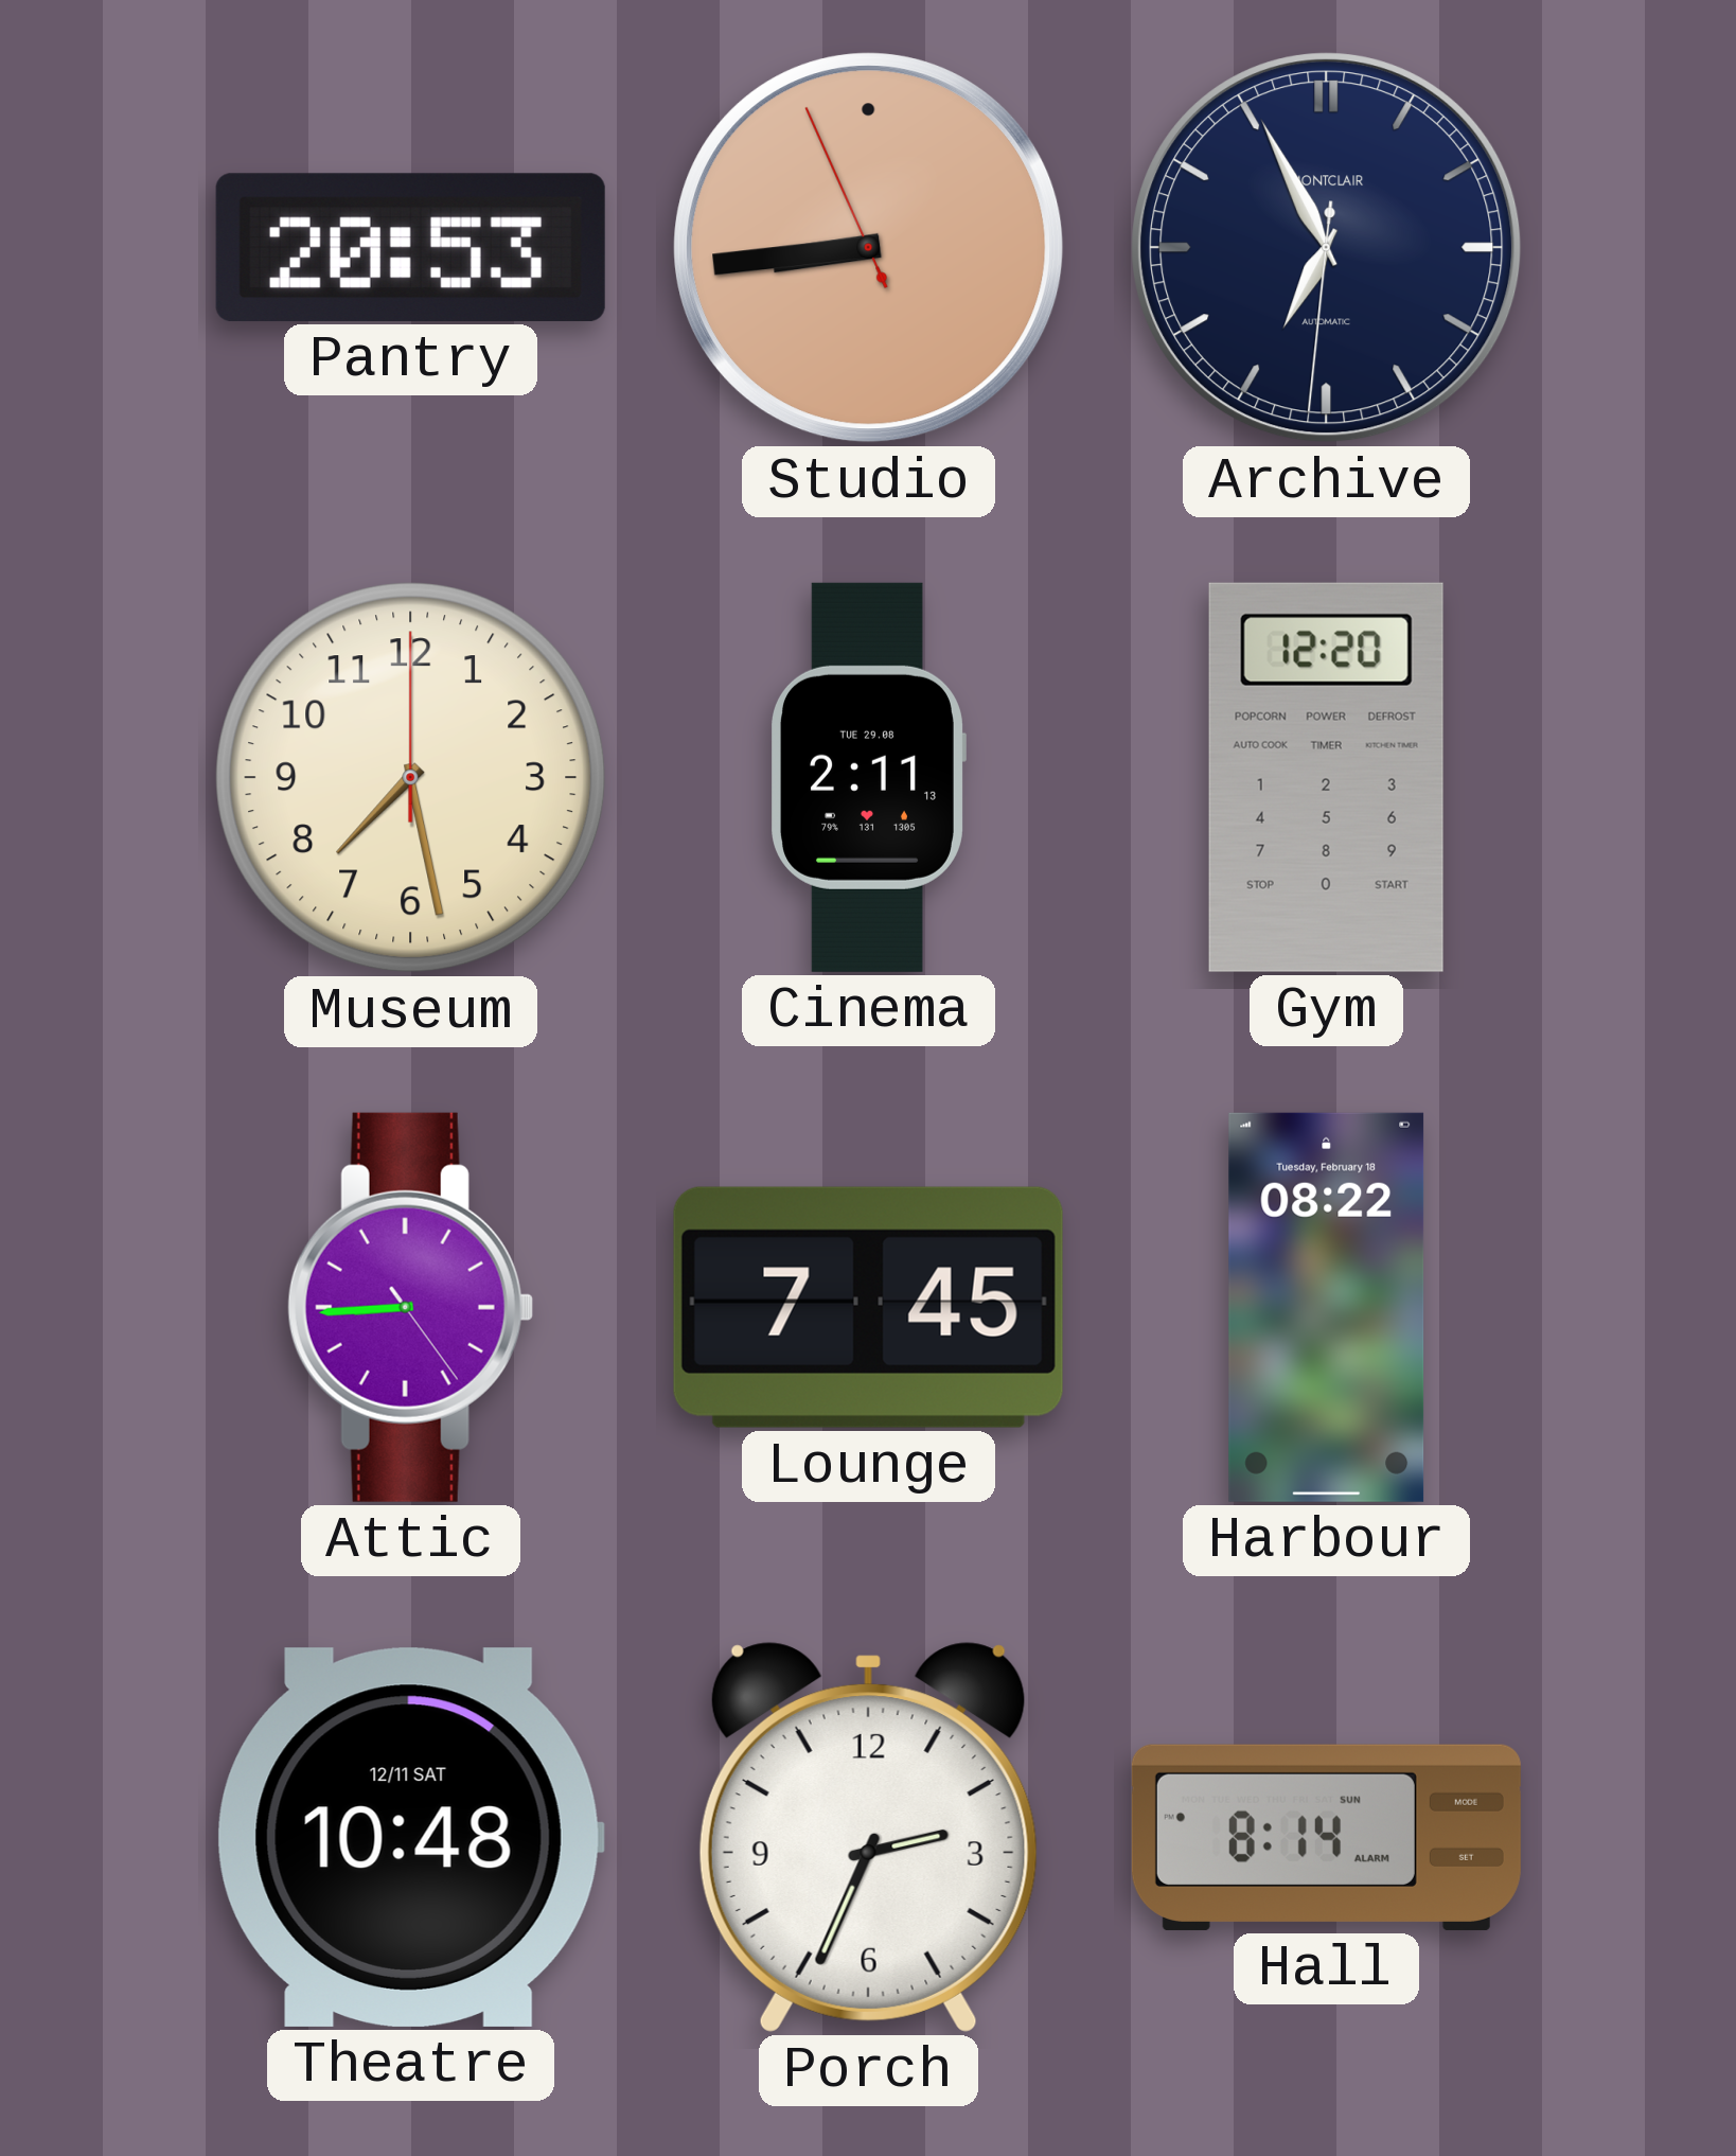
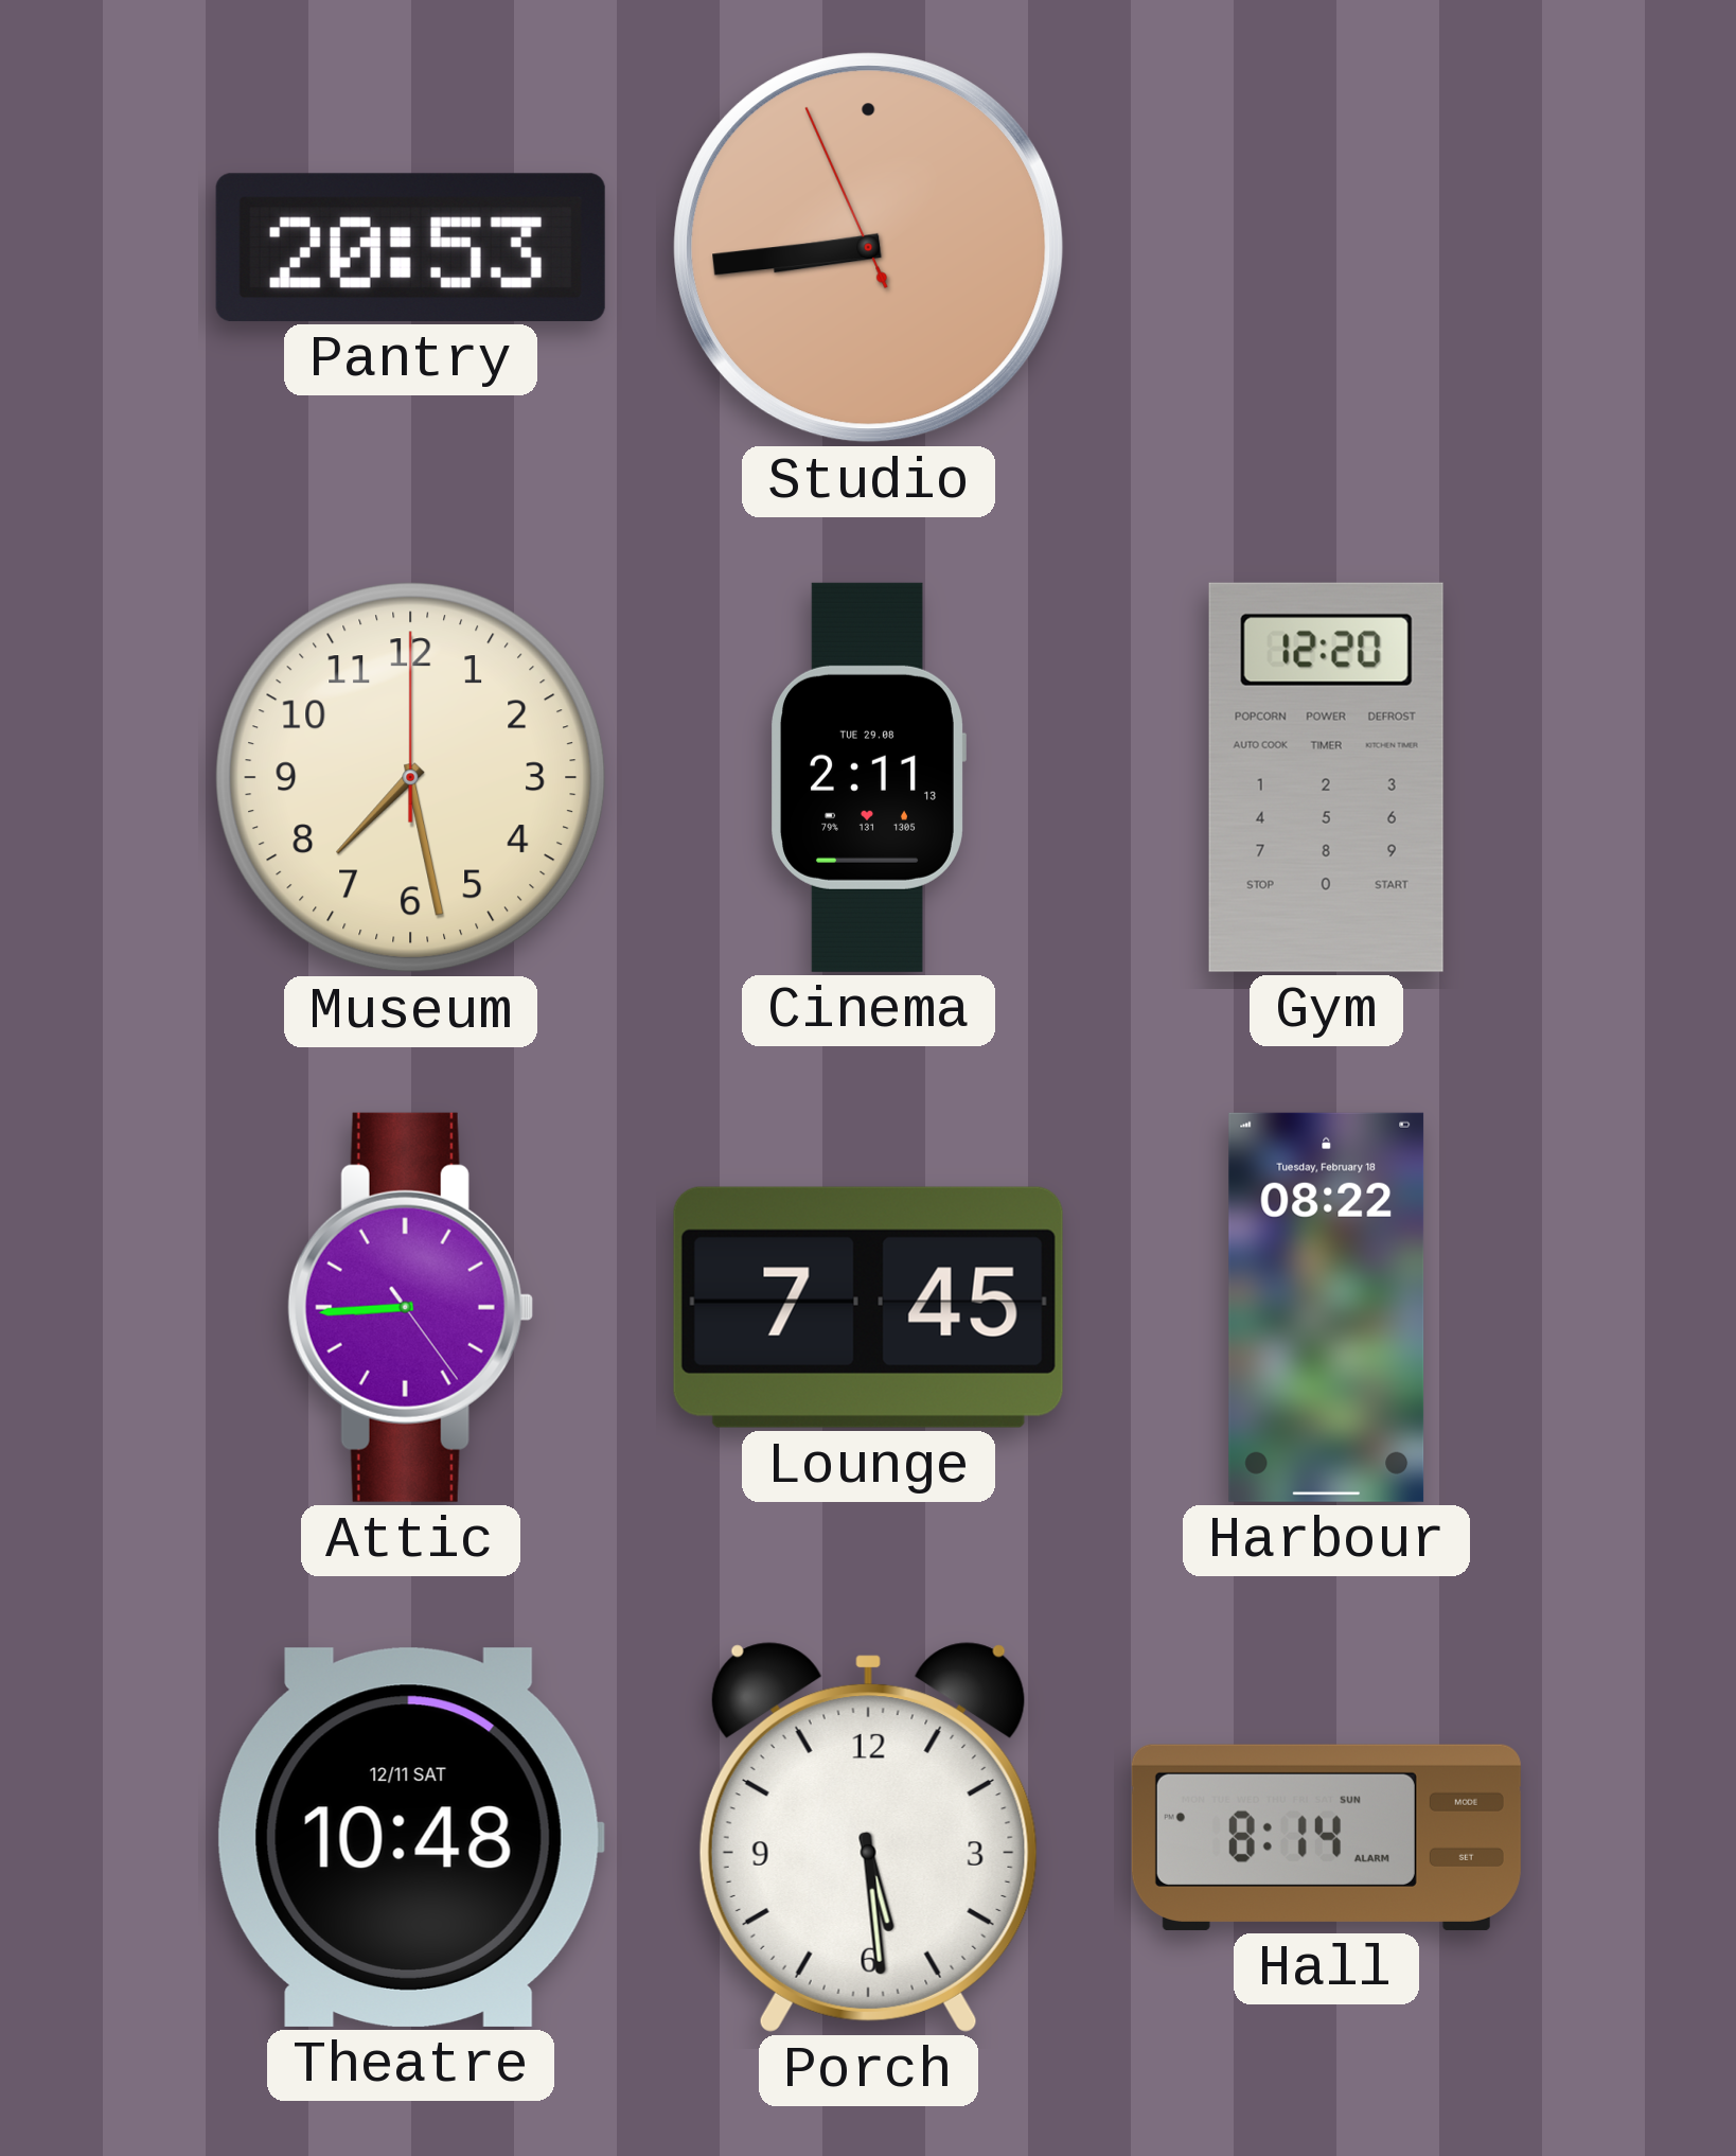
Archive: 6:55 -> none
Porch: 2:34 -> 5:29
